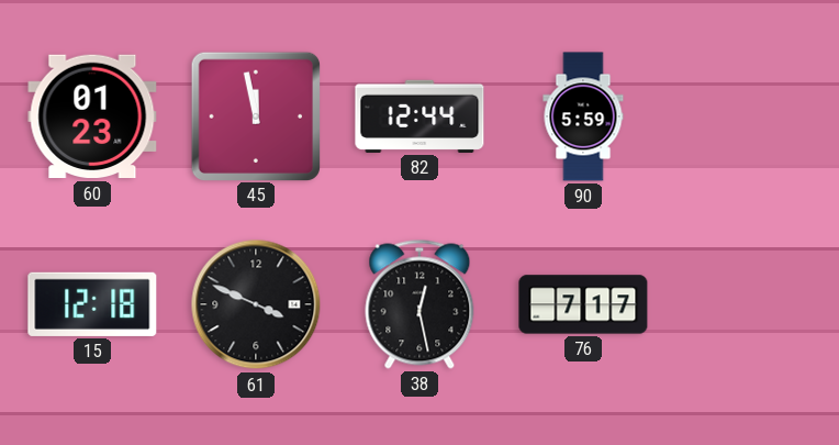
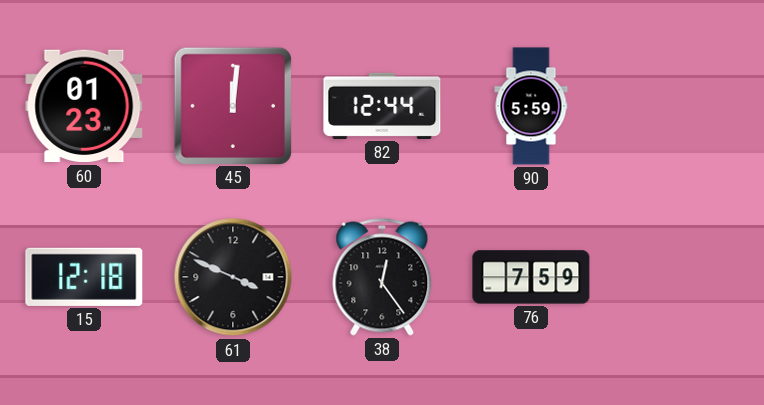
45: 11:58 -> 12:01
38: 12:28 -> 12:24
76: 7:17 -> 7:59
